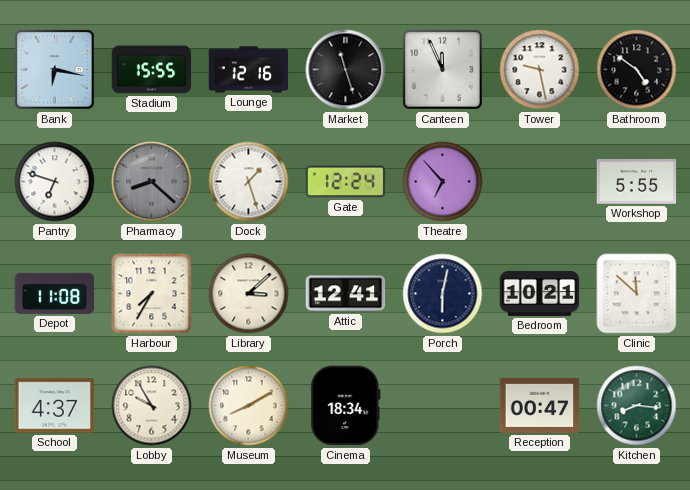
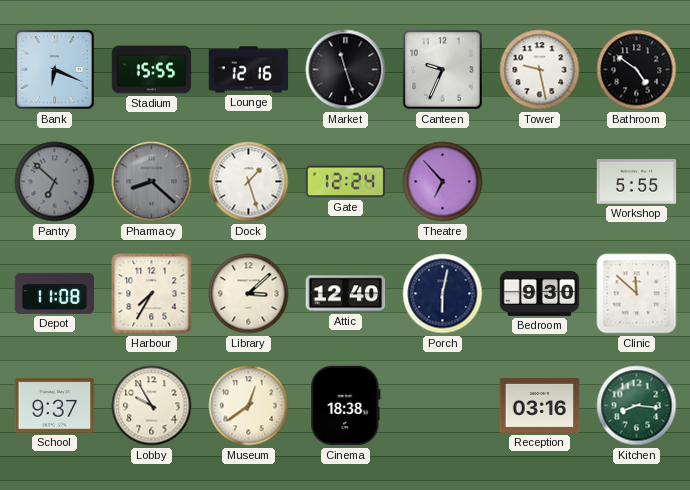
Bank: 6:17 -> 6:19
Canteen: 11:56 -> 9:34
Pantry: 6:48 -> 6:52
Pantry dial: white -> grey
Attic: 12:41 -> 12:40
Bedroom: 10:21 -> 9:30
School: 4:37 -> 9:37
Museum: 8:10 -> 12:39
Cinema: 18:34 -> 18:38
Reception: 00:47 -> 03:16
